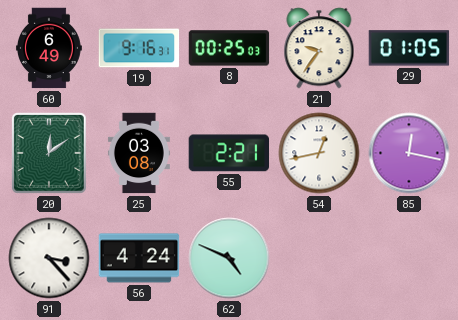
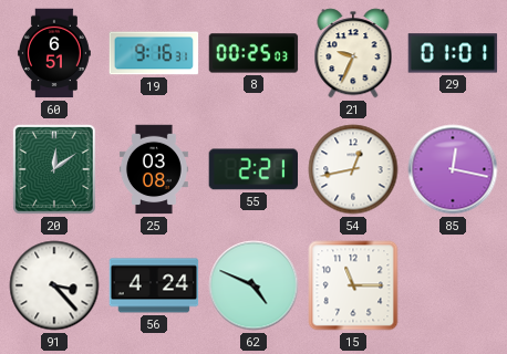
60: 6:49 -> 6:51
21: 9:36 -> 9:34
29: 01:05 -> 01:01
15: none -> 11:15
